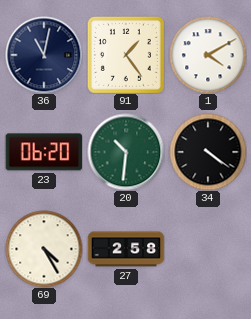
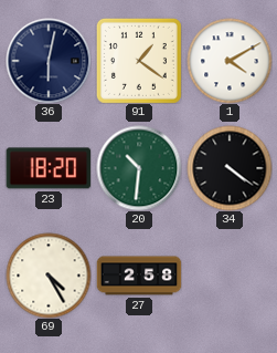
36: 11:02 -> 6:02
91: 1:24 -> 1:21
23: 06:20 -> 18:20
